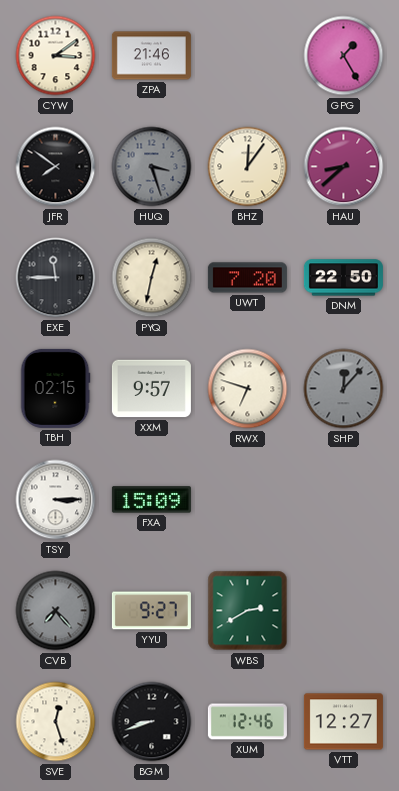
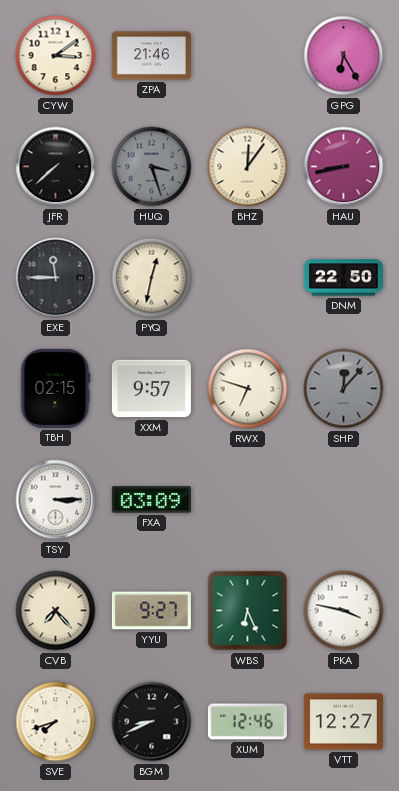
GPG: 1:25 -> 6:25
JFR: 7:51 -> 7:38
HAU: 8:38 -> 8:43
UWT: 7:20 -> none
FXA: 15:09 -> 03:09
CVB dial: grey -> cream
WBS: 2:40 -> 6:26
PKA: none -> 3:47
SVE: 12:27 -> 7:42
BGM: 8:42 -> 8:41
